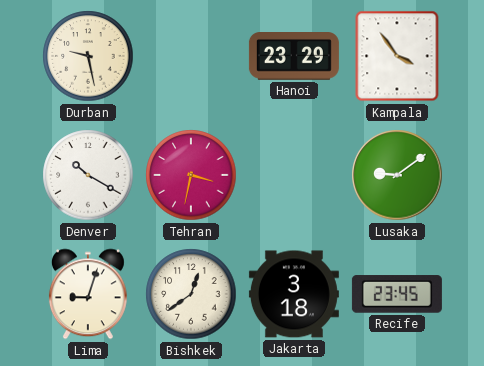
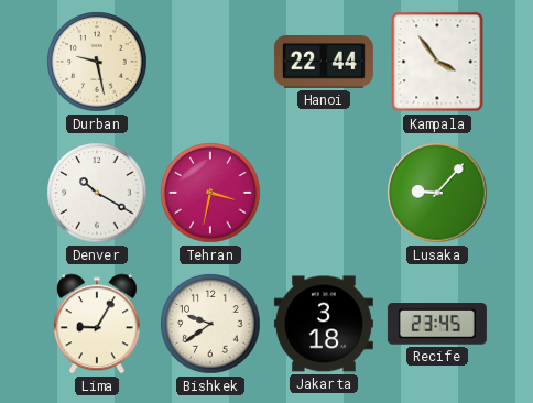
Hanoi: 23:29 -> 22:44
Lusaka: 9:09 -> 9:07
Lima: 9:03 -> 9:05
Bishkek: 12:39 -> 9:39
